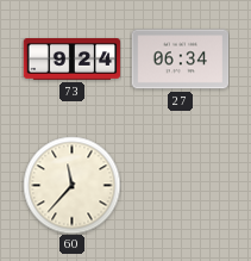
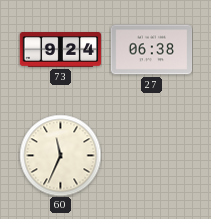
27: 06:34 -> 06:38
60: 11:37 -> 11:34
